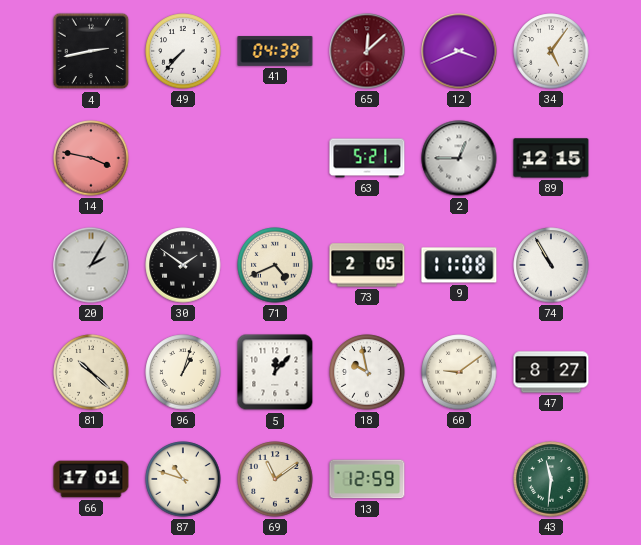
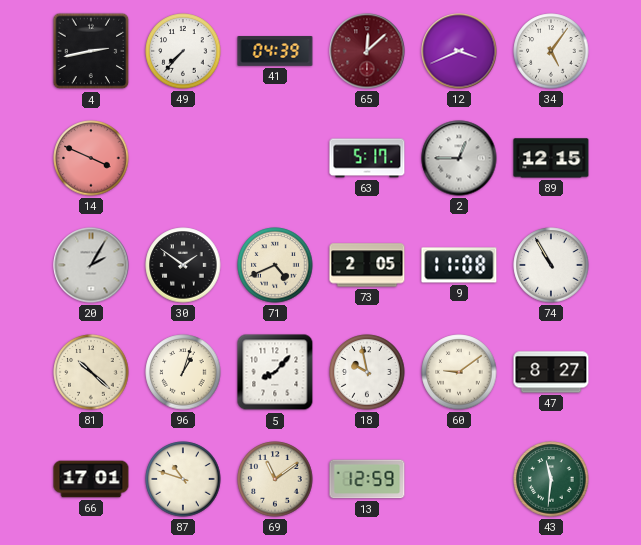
14: 3:47 -> 3:49
63: 5:21 -> 5:17
5: 12:07 -> 8:07
